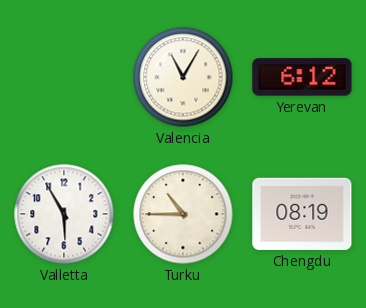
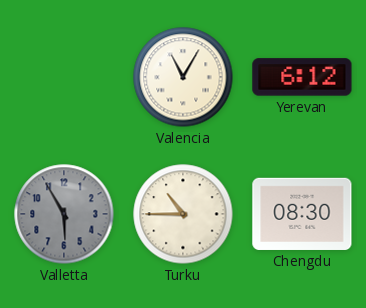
Valletta dial: white -> grey
Chengdu: 08:19 -> 08:30
